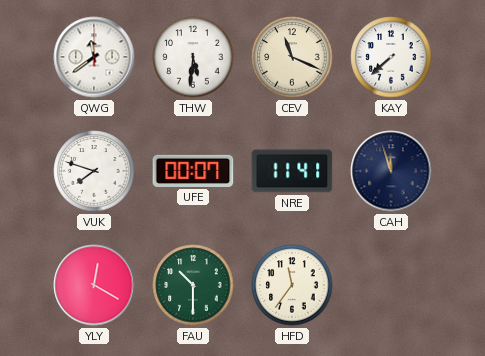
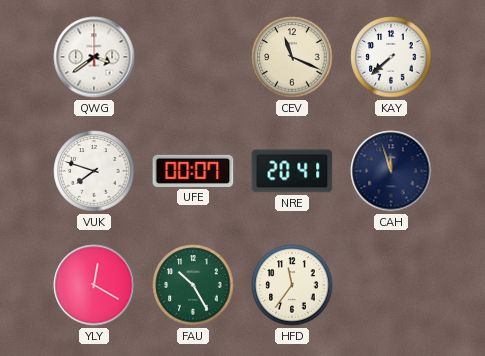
QWG: 11:39 -> 3:39
THW: 5:31 -> none
NRE: 11:41 -> 20:41
FAU: 10:30 -> 10:25
